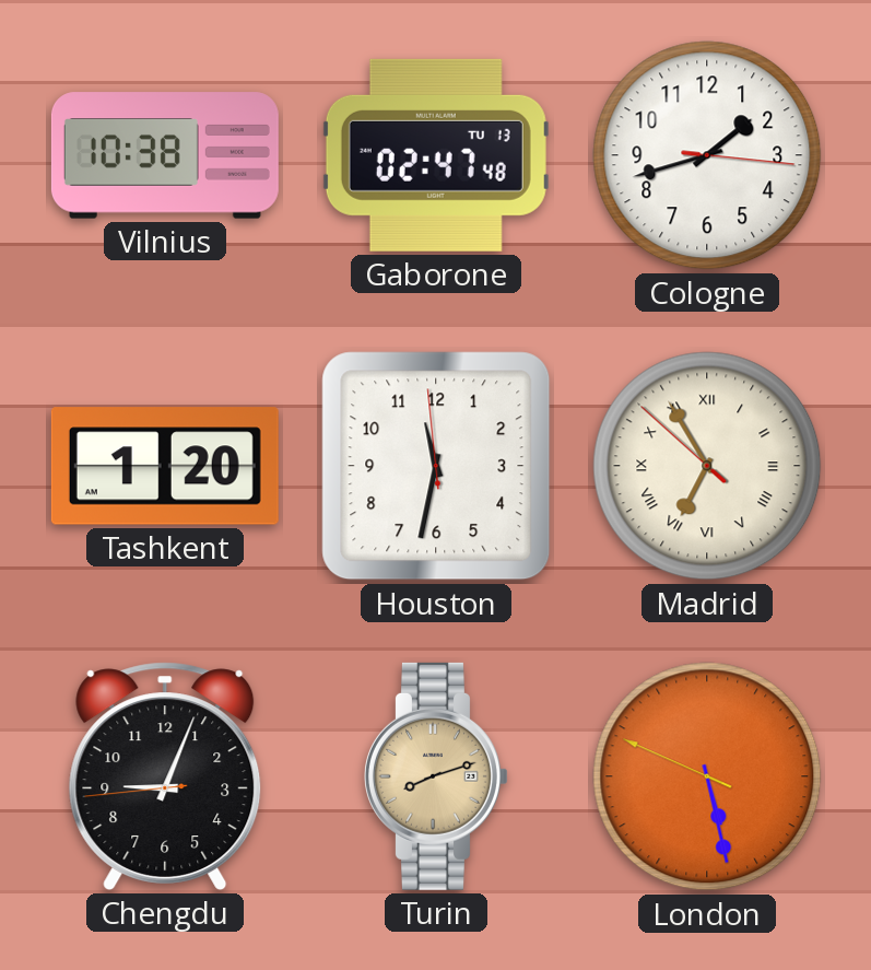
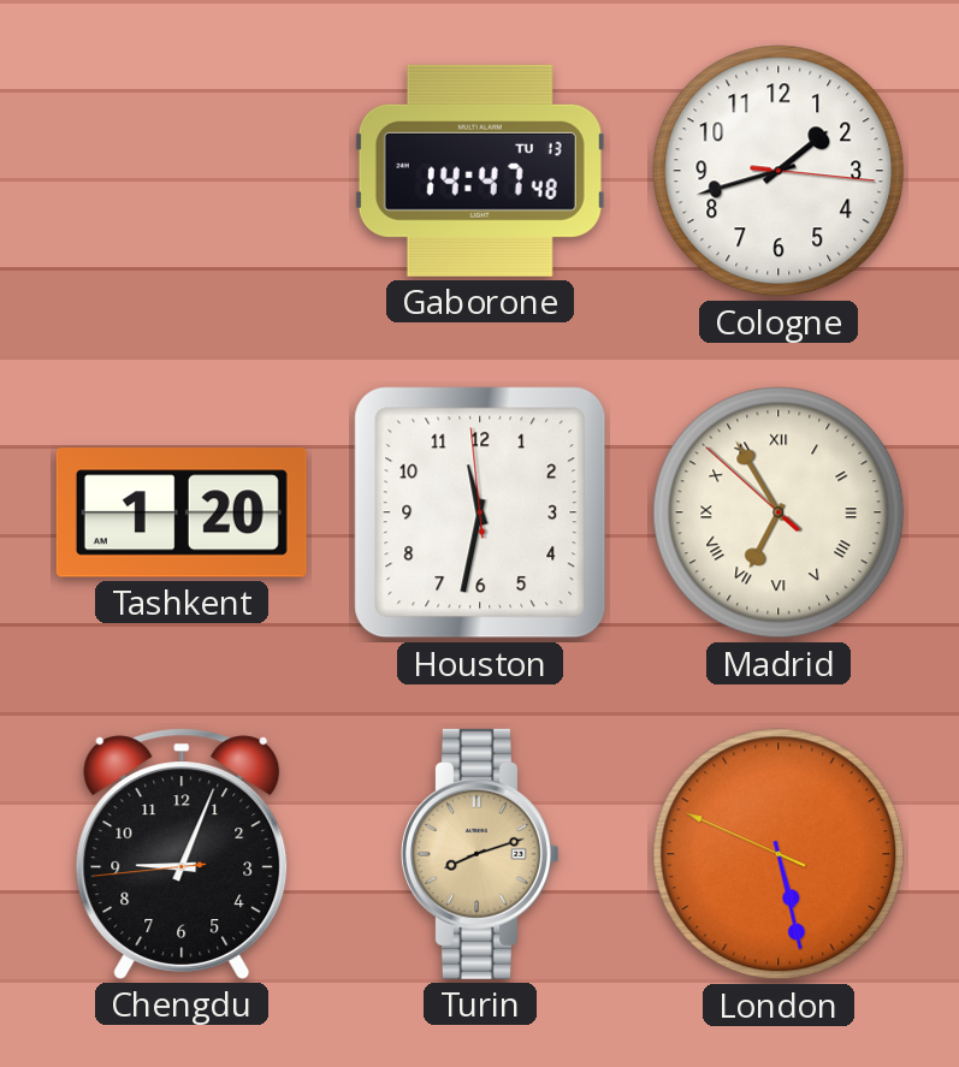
Vilnius: 10:38 -> none
Gaborone: 02:47 -> 14:47
